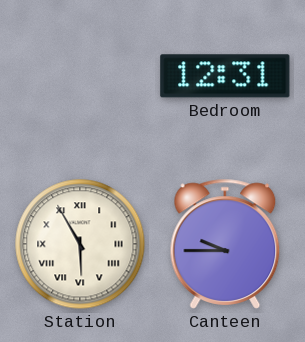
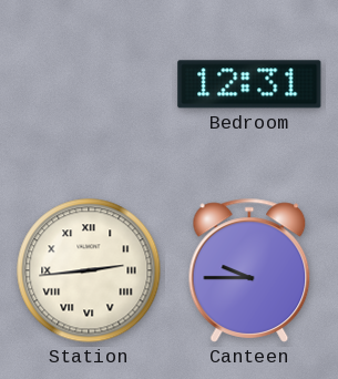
Station: 5:55 -> 2:44
